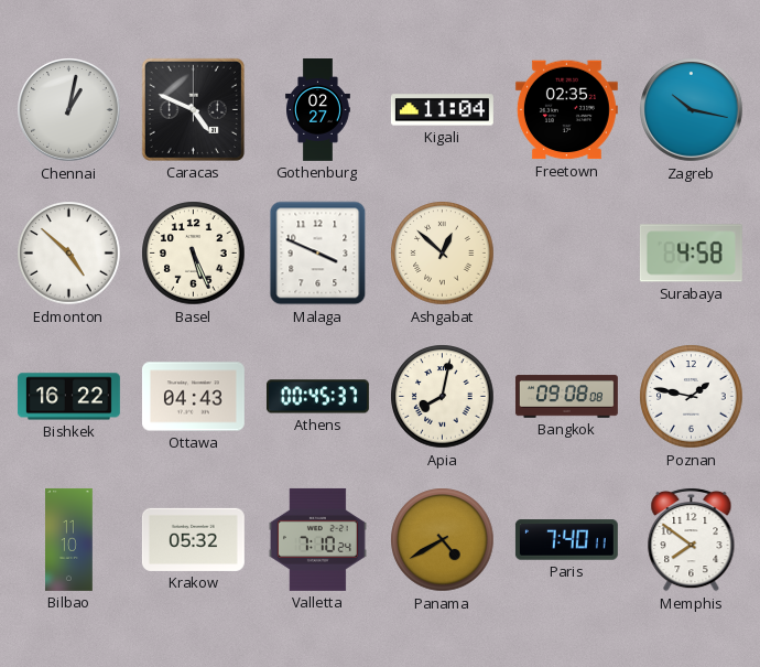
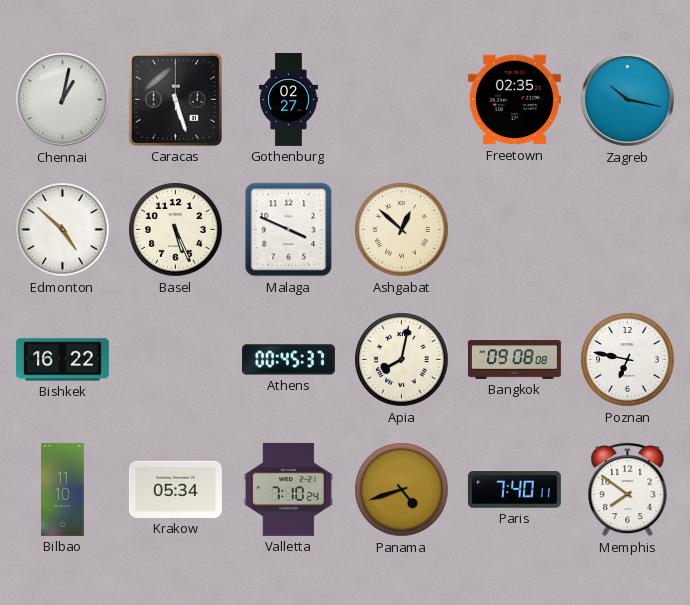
Caracas: 4:49 -> 5:27
Kigali: 11:04 -> none
Surabaya: 4:58 -> none
Ottawa: 04:43 -> none
Poznan: 1:47 -> 6:47
Krakow: 05:32 -> 05:34
Panama: 4:40 -> 4:42
